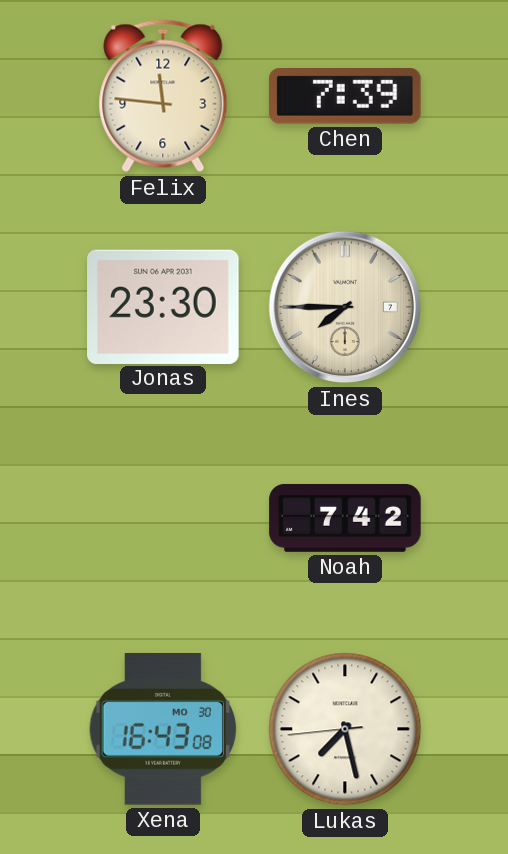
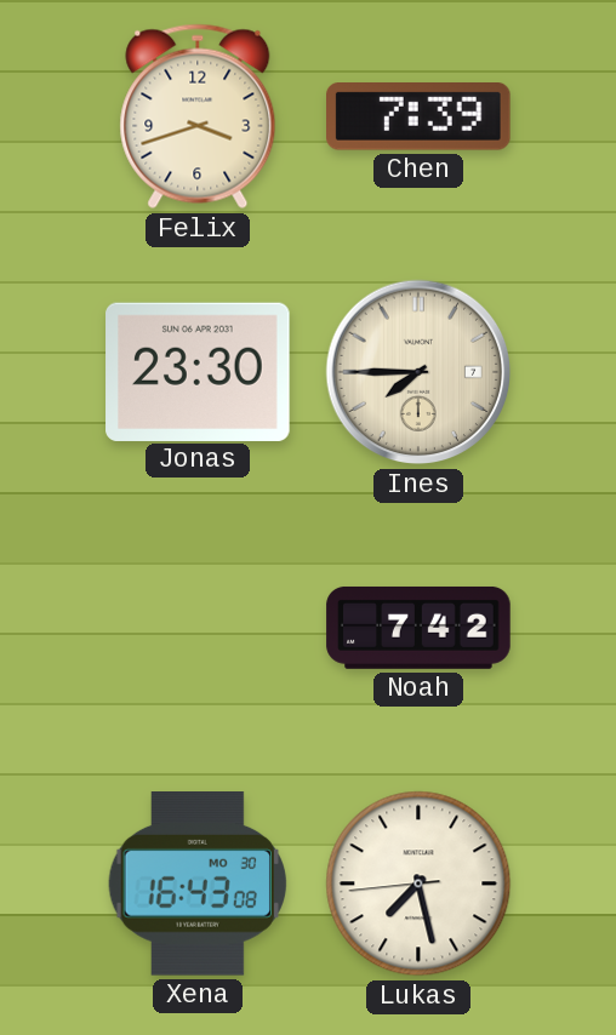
Felix: 11:46 -> 3:42
